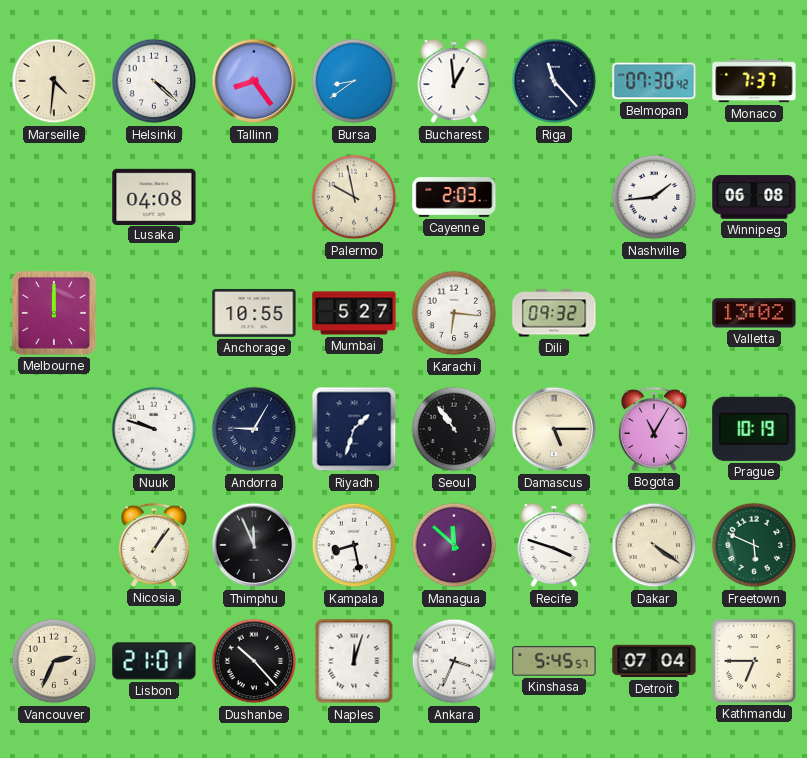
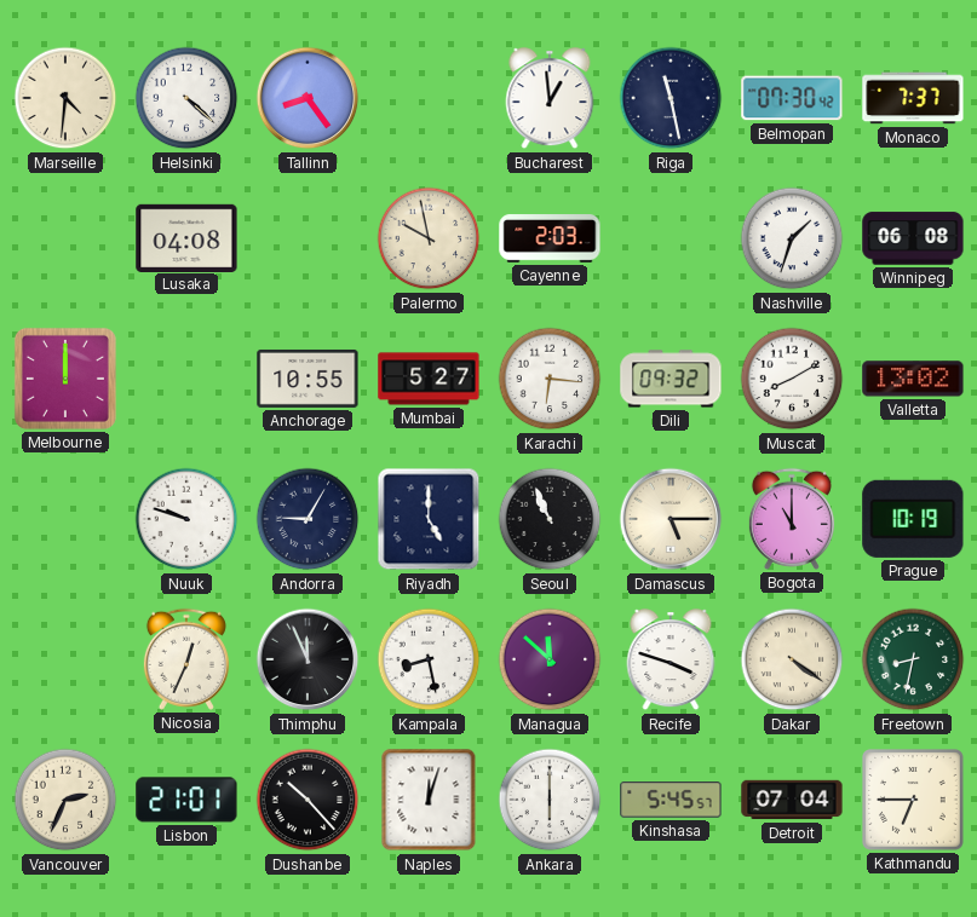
Bursa: 8:39 -> none
Riga: 11:23 -> 11:28
Nashville: 1:44 -> 1:33
Muscat: none -> 8:10
Riyadh: 1:33 -> 5:00
Seoul: 10:54 -> 10:56
Bogota: 11:05 -> 11:00
Nicosia: 1:06 -> 12:34
Freetown: 5:49 -> 8:32
Ankara: 3:34 -> 6:00
